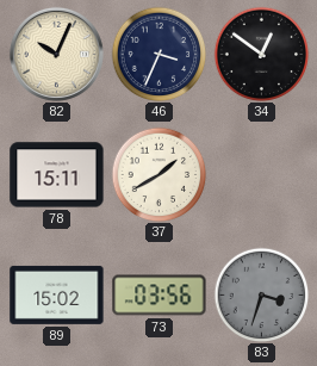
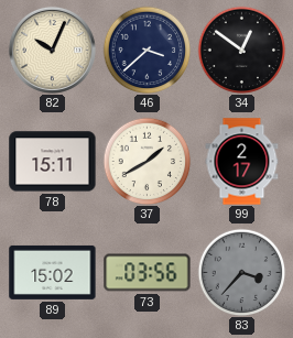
46: 3:34 -> 3:38
99: none -> 2:17
83: 3:33 -> 3:37
